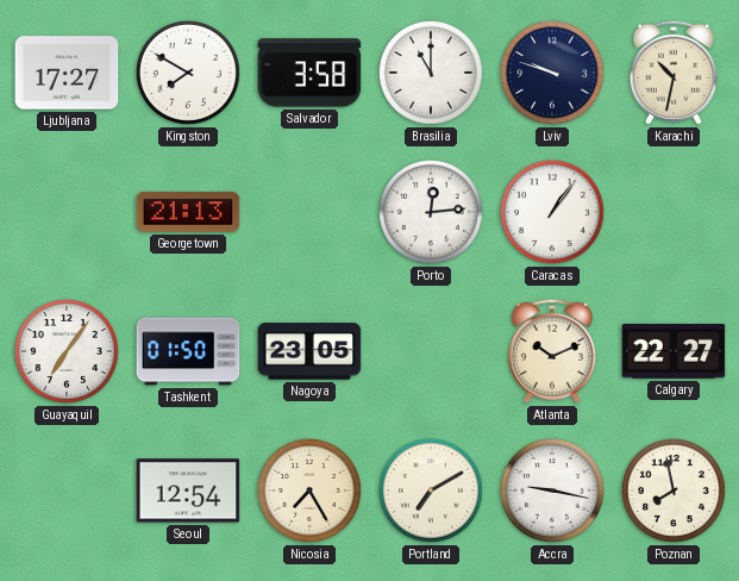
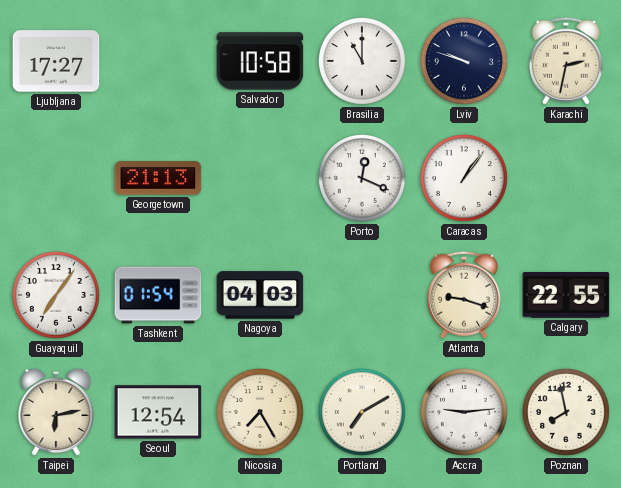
Kingston: 7:50 -> none
Salvador: 3:58 -> 10:58
Karachi: 10:32 -> 2:32
Porto: 12:14 -> 12:19
Tashkent: 01:50 -> 01:54
Nagoya: 23:05 -> 04:03
Atlanta: 10:11 -> 9:18
Calgary: 22:27 -> 22:55
Taipei: none -> 6:13
Accra: 9:17 -> 9:14
